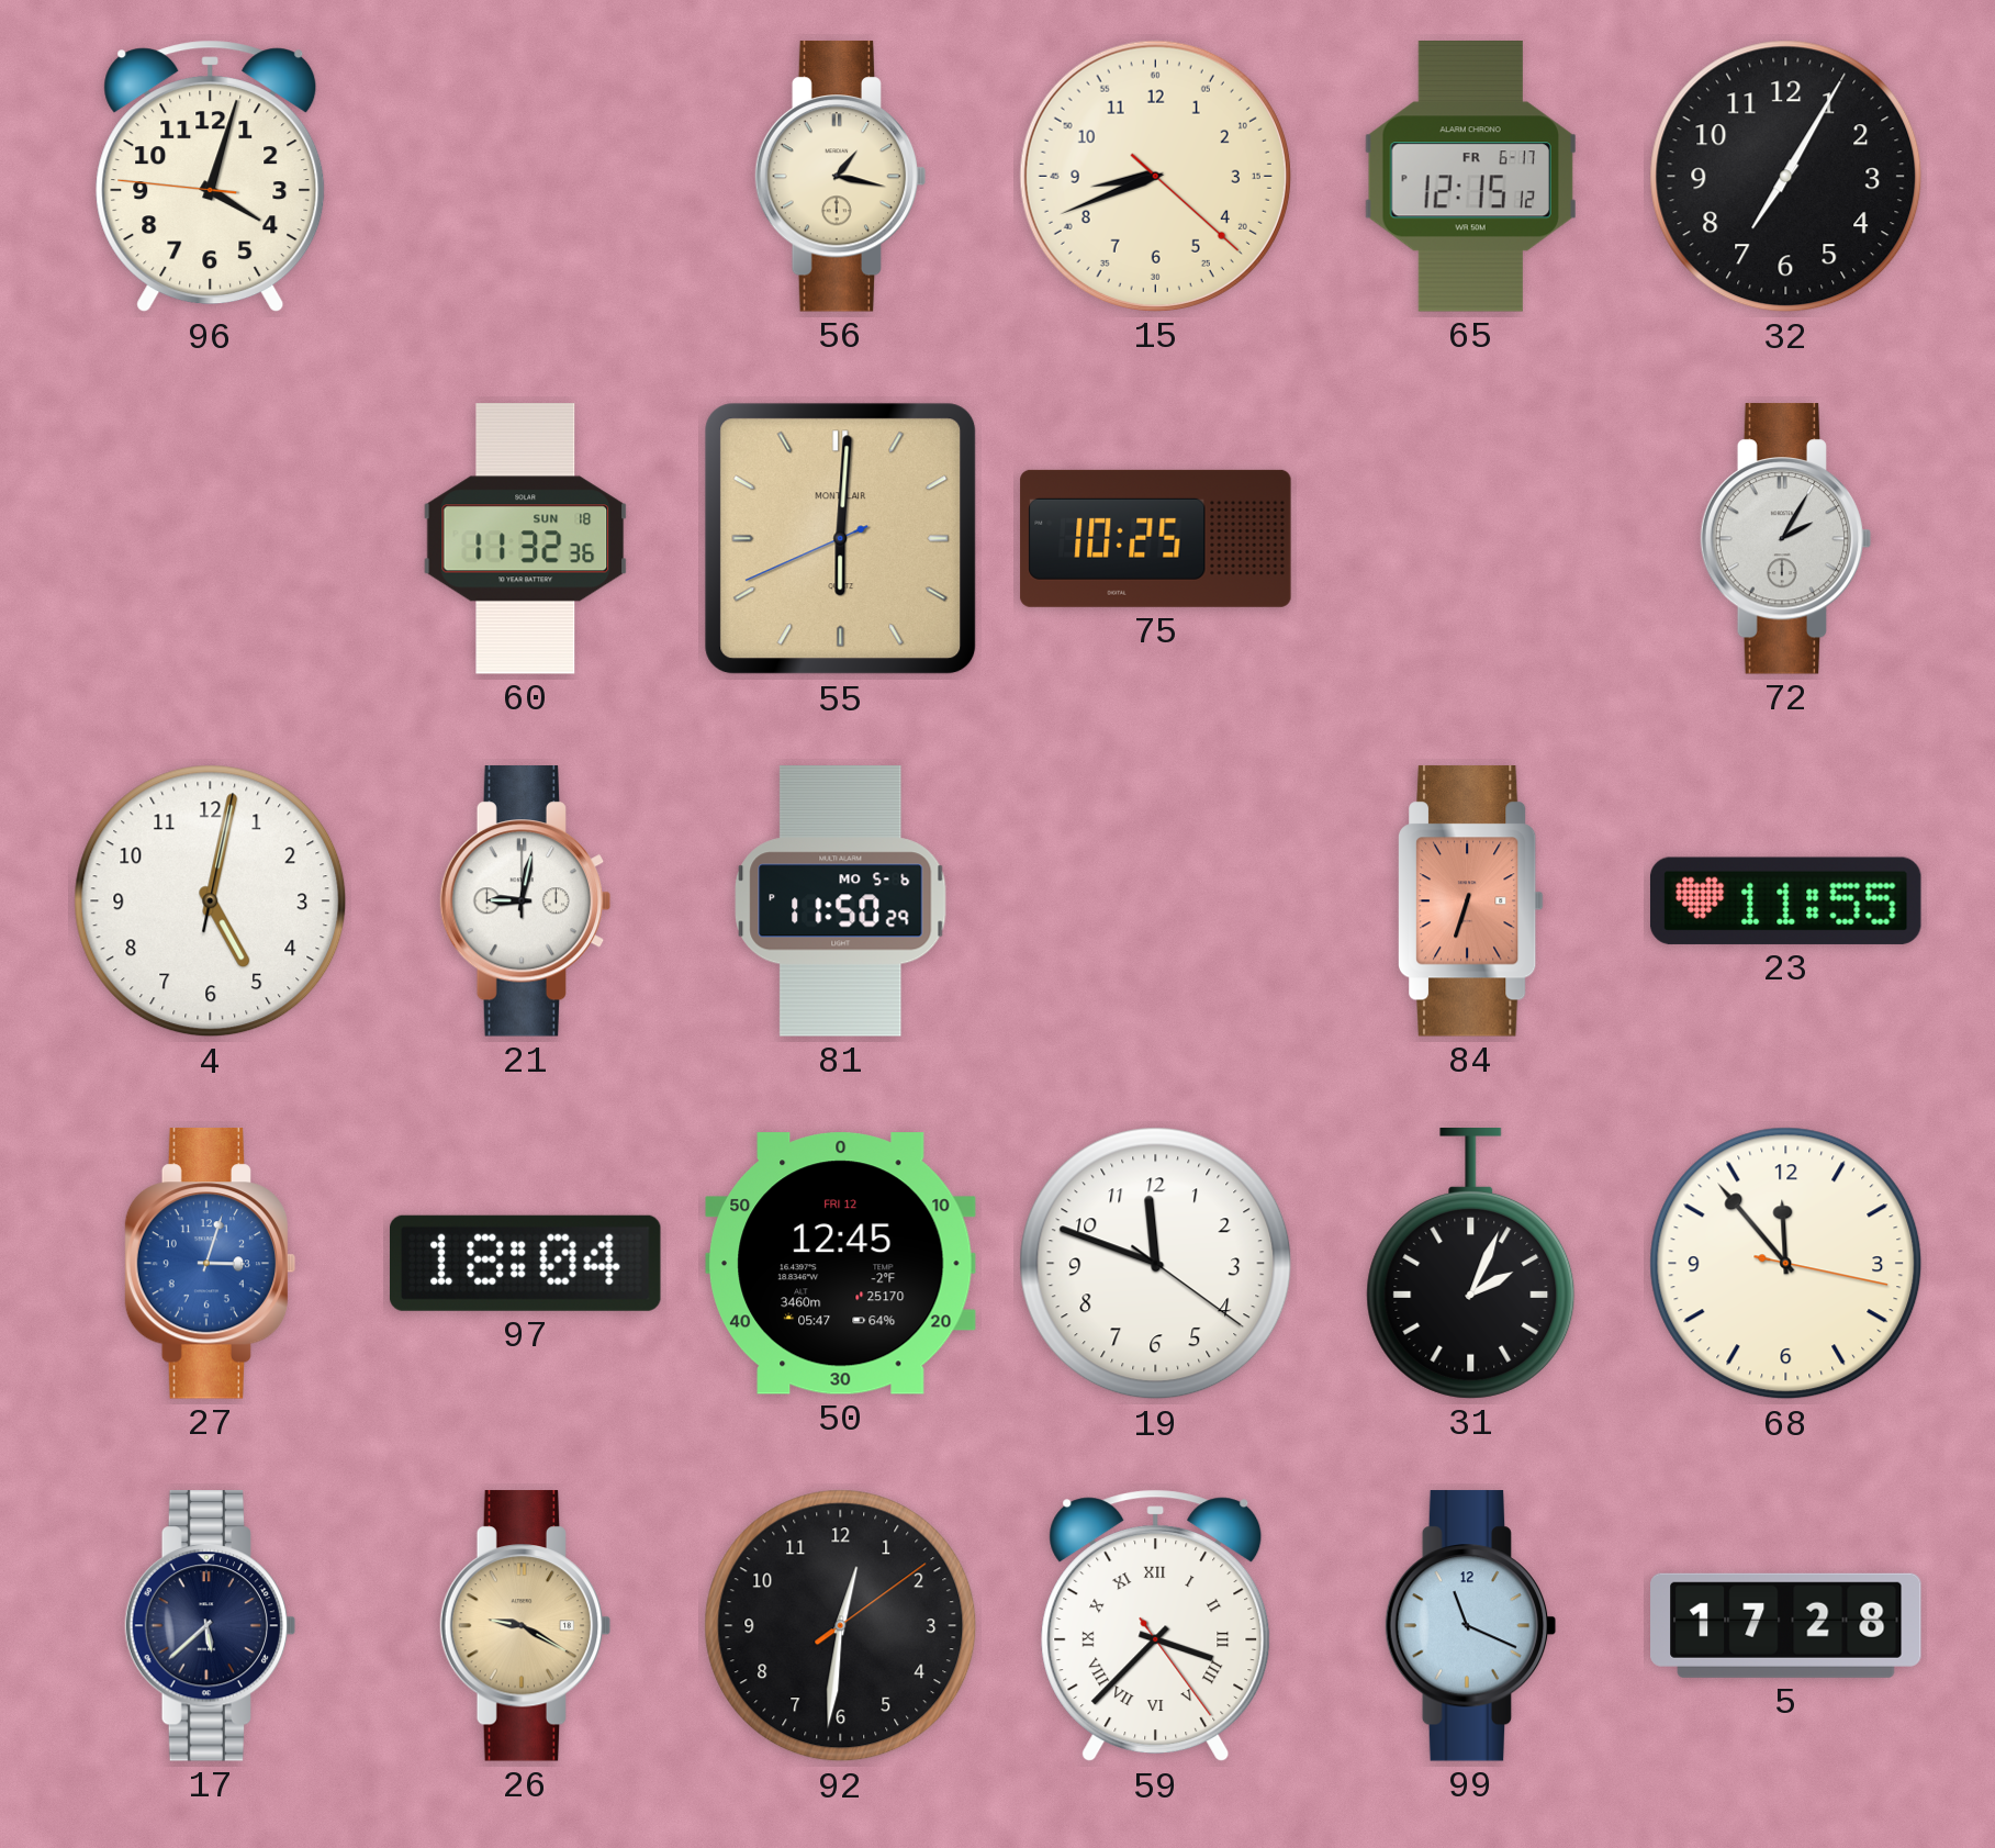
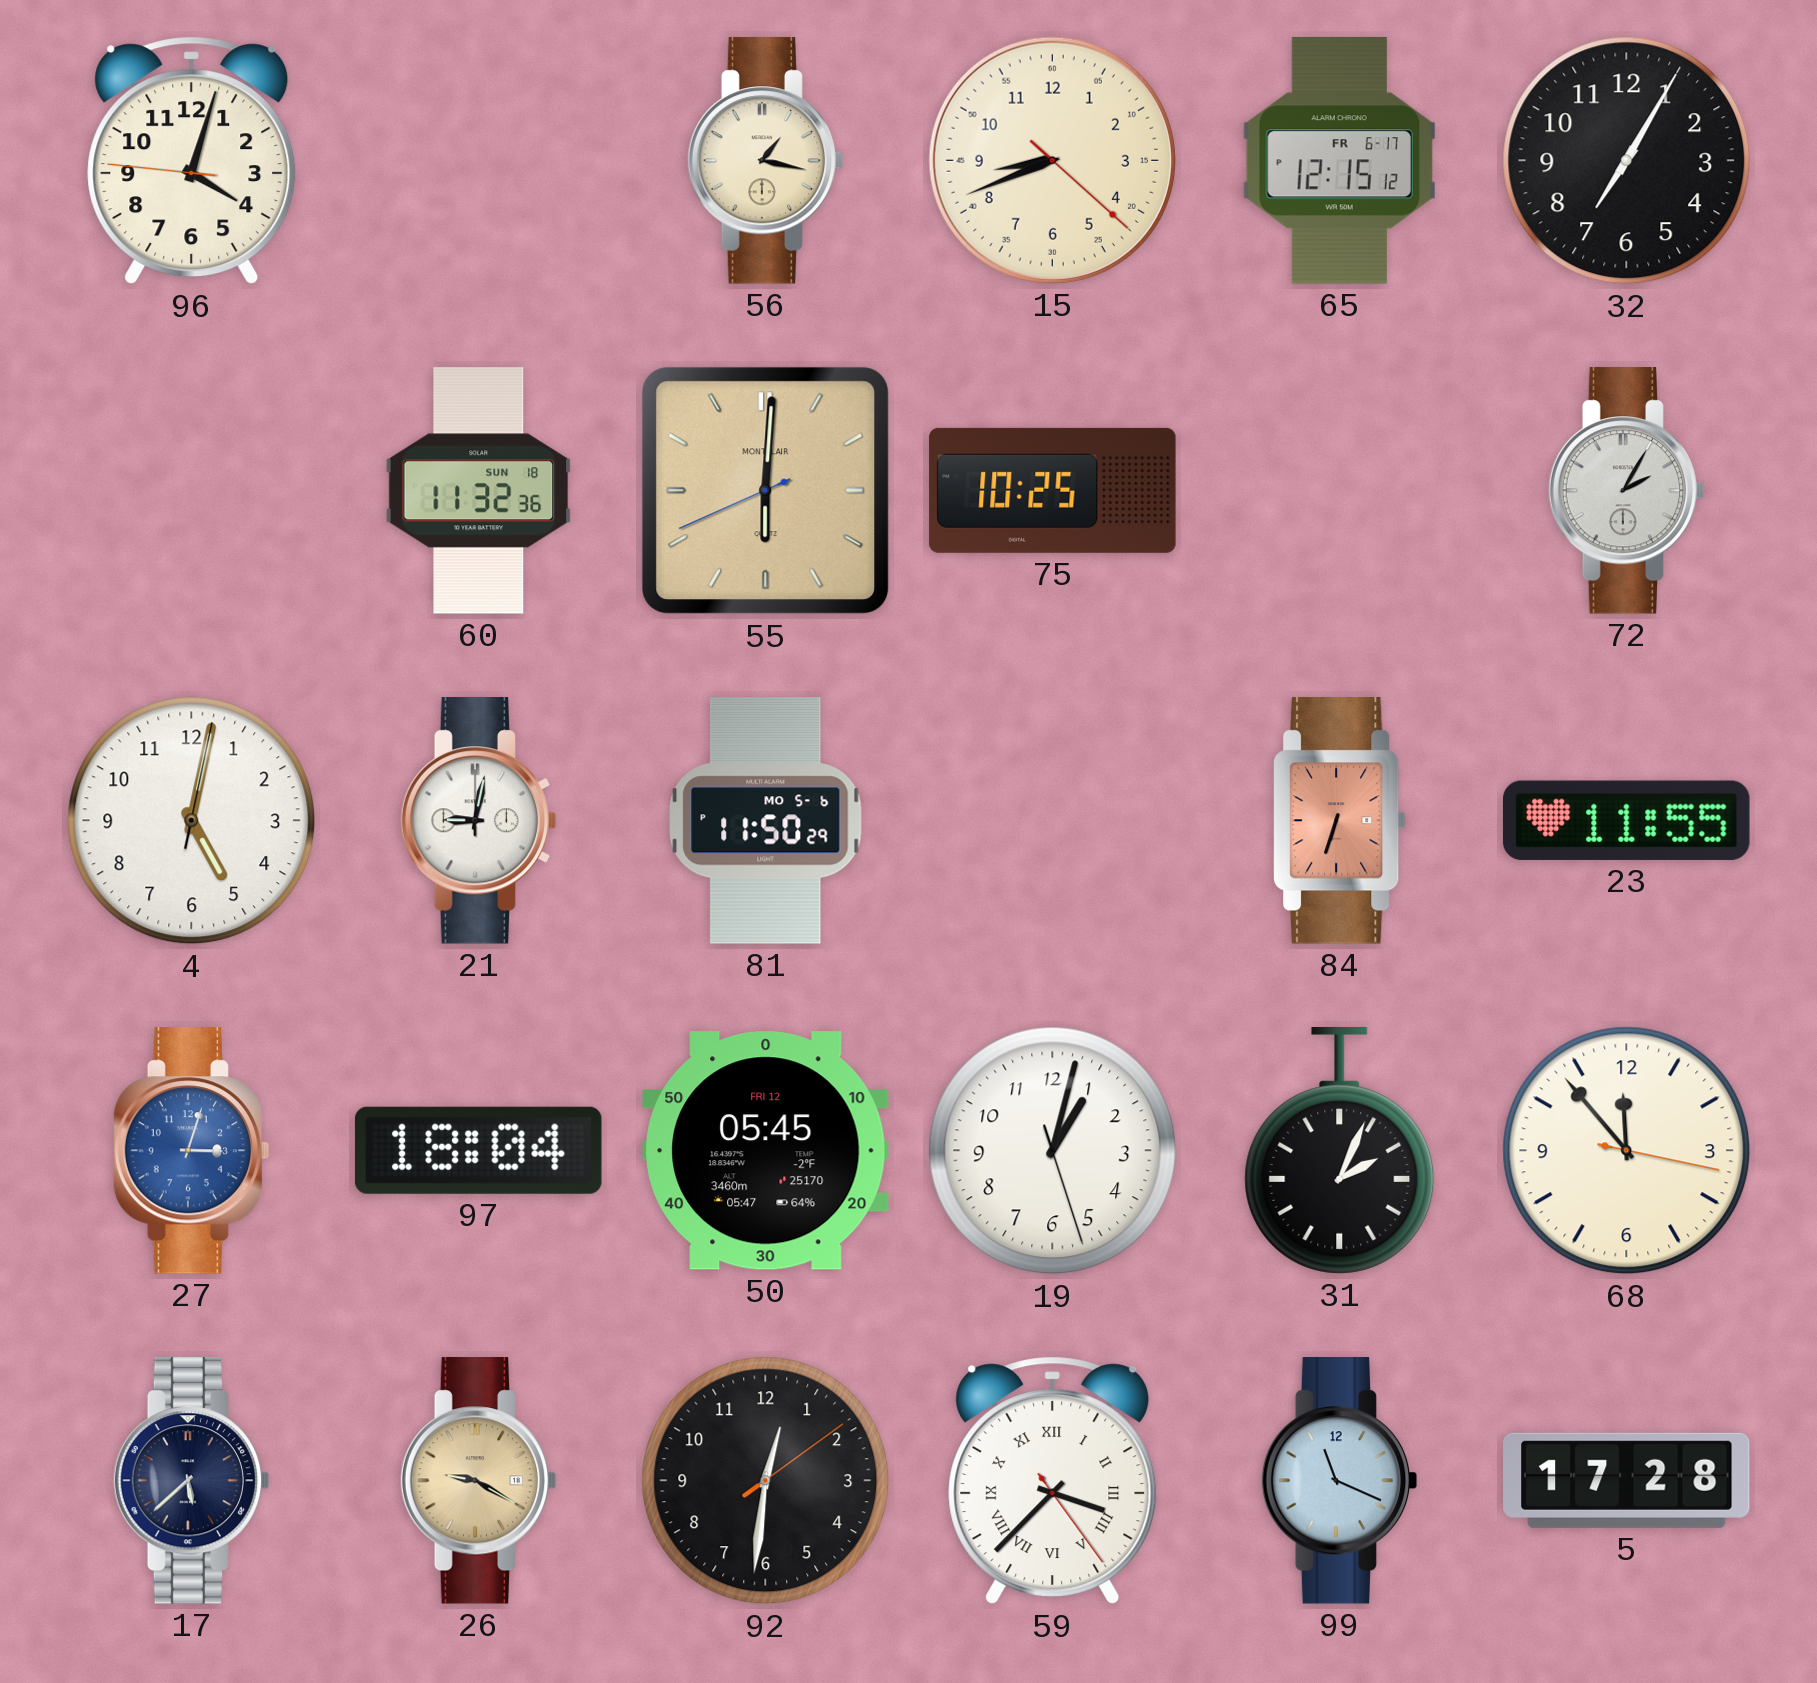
50: 12:45 -> 05:45
19: 11:48 -> 1:02
